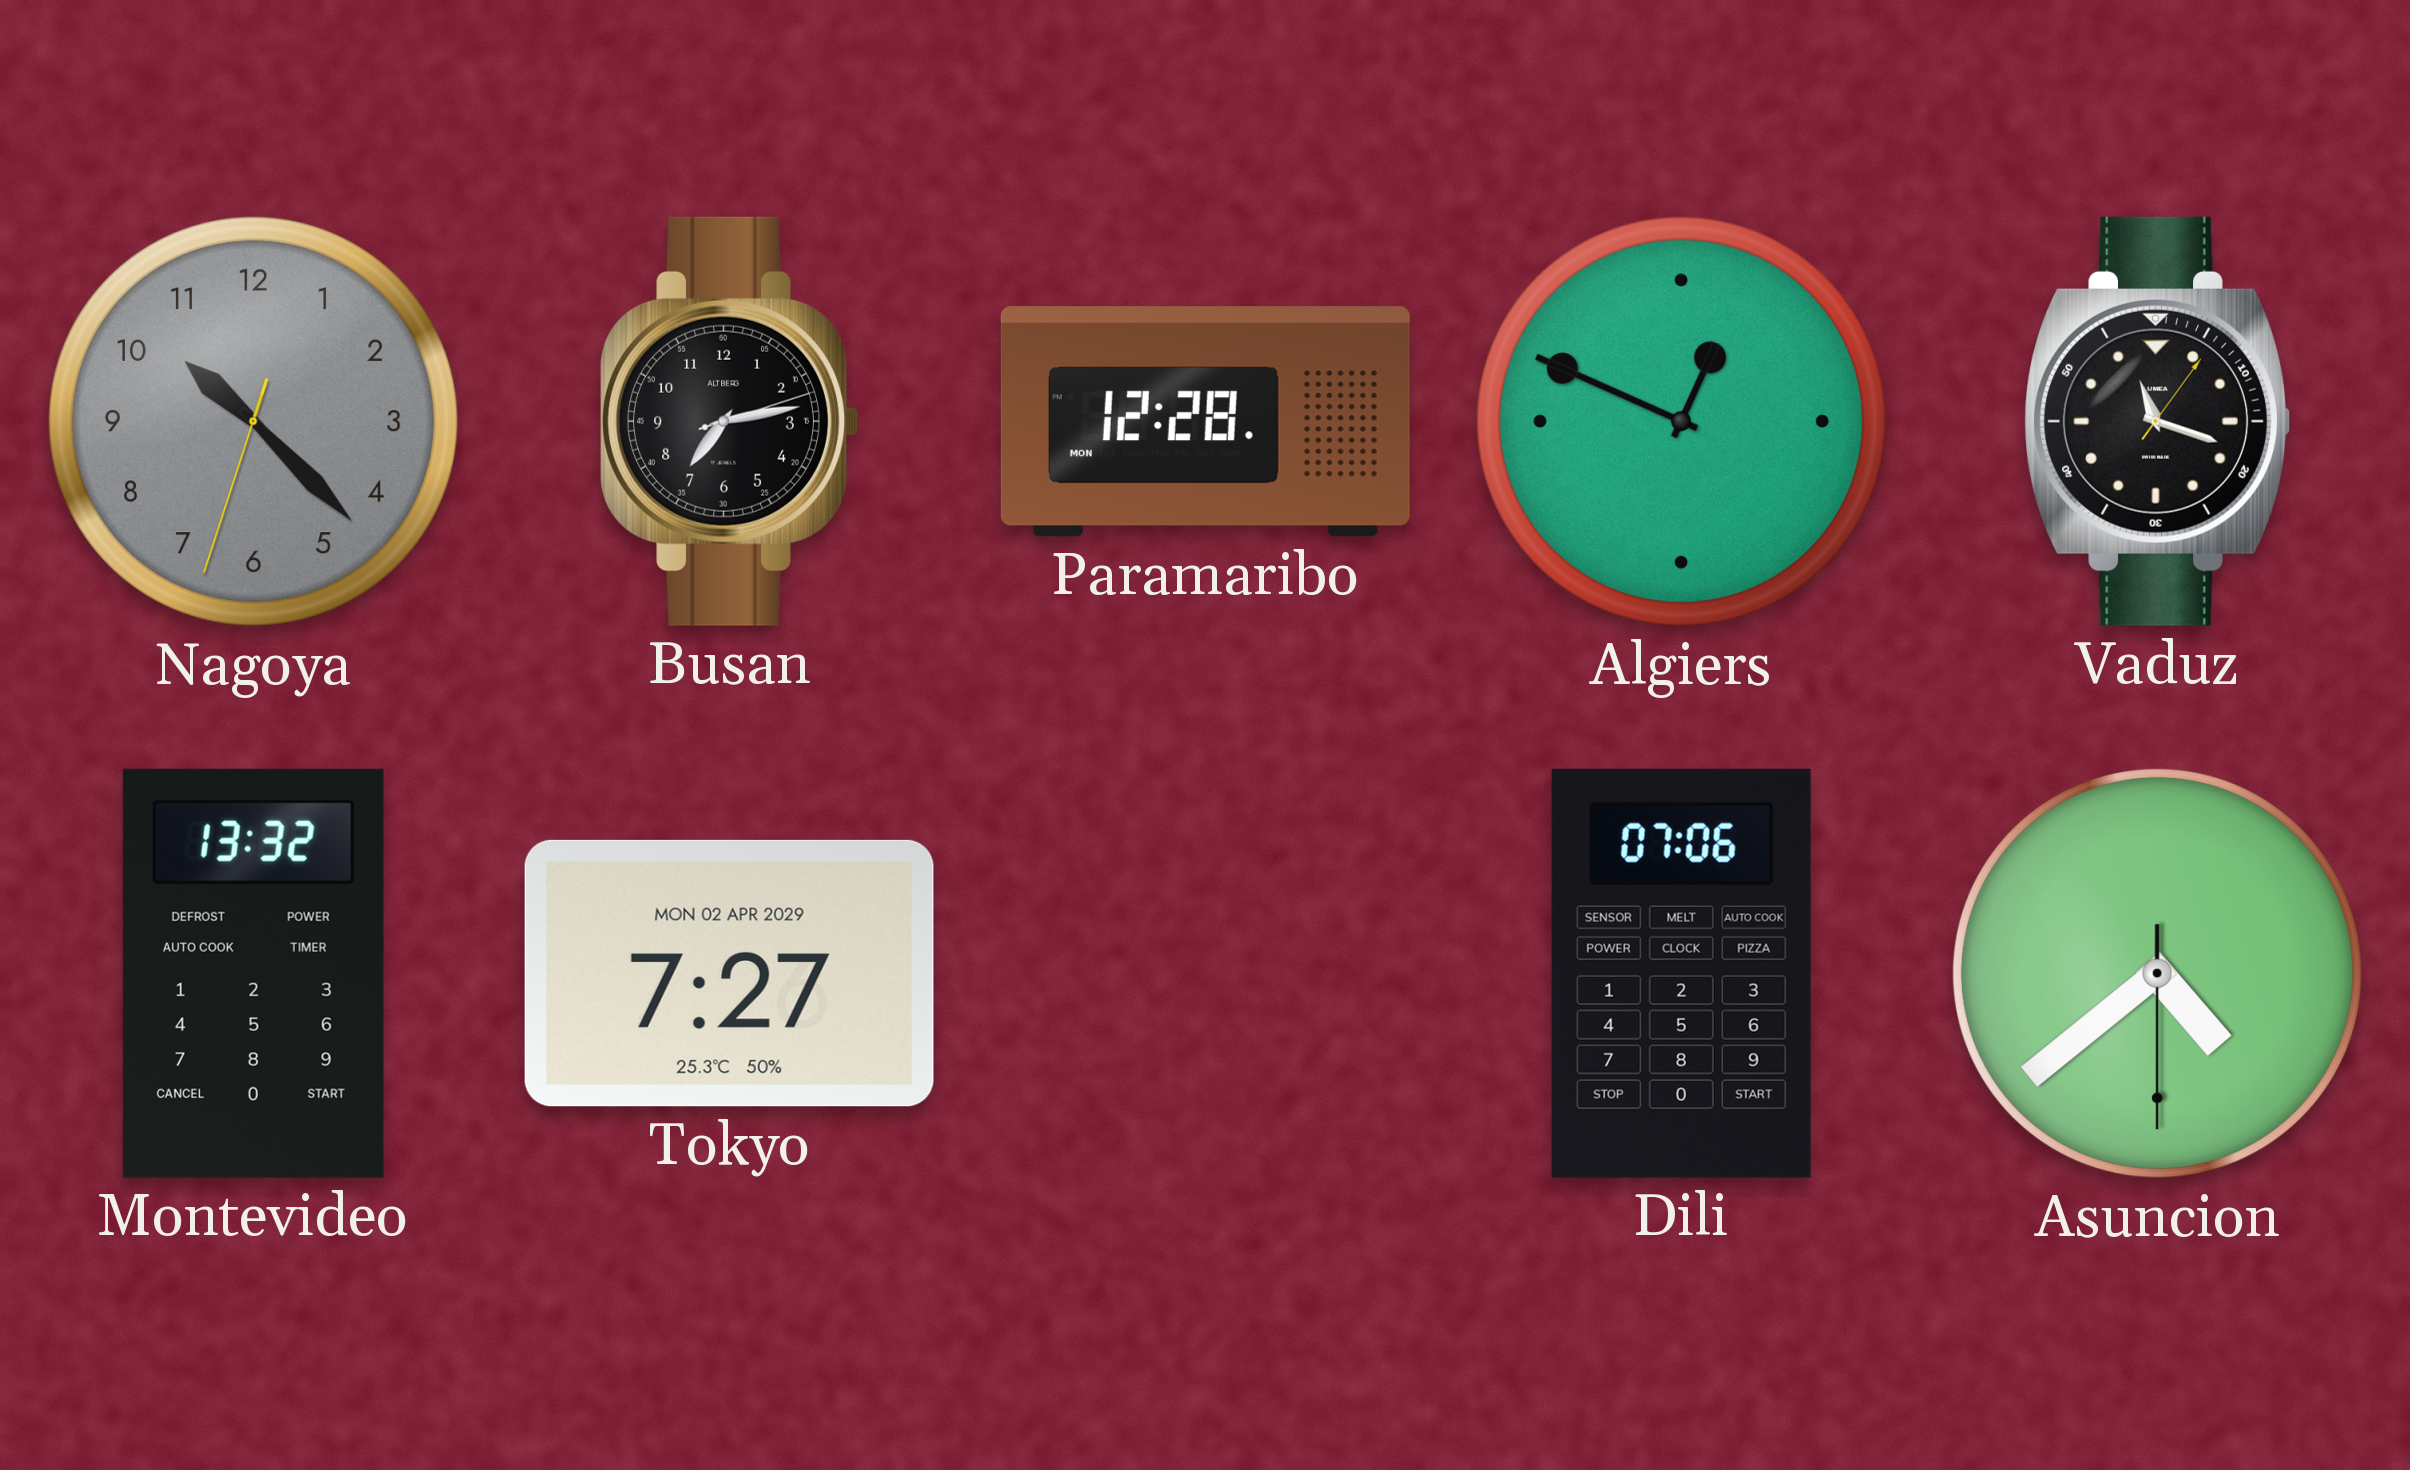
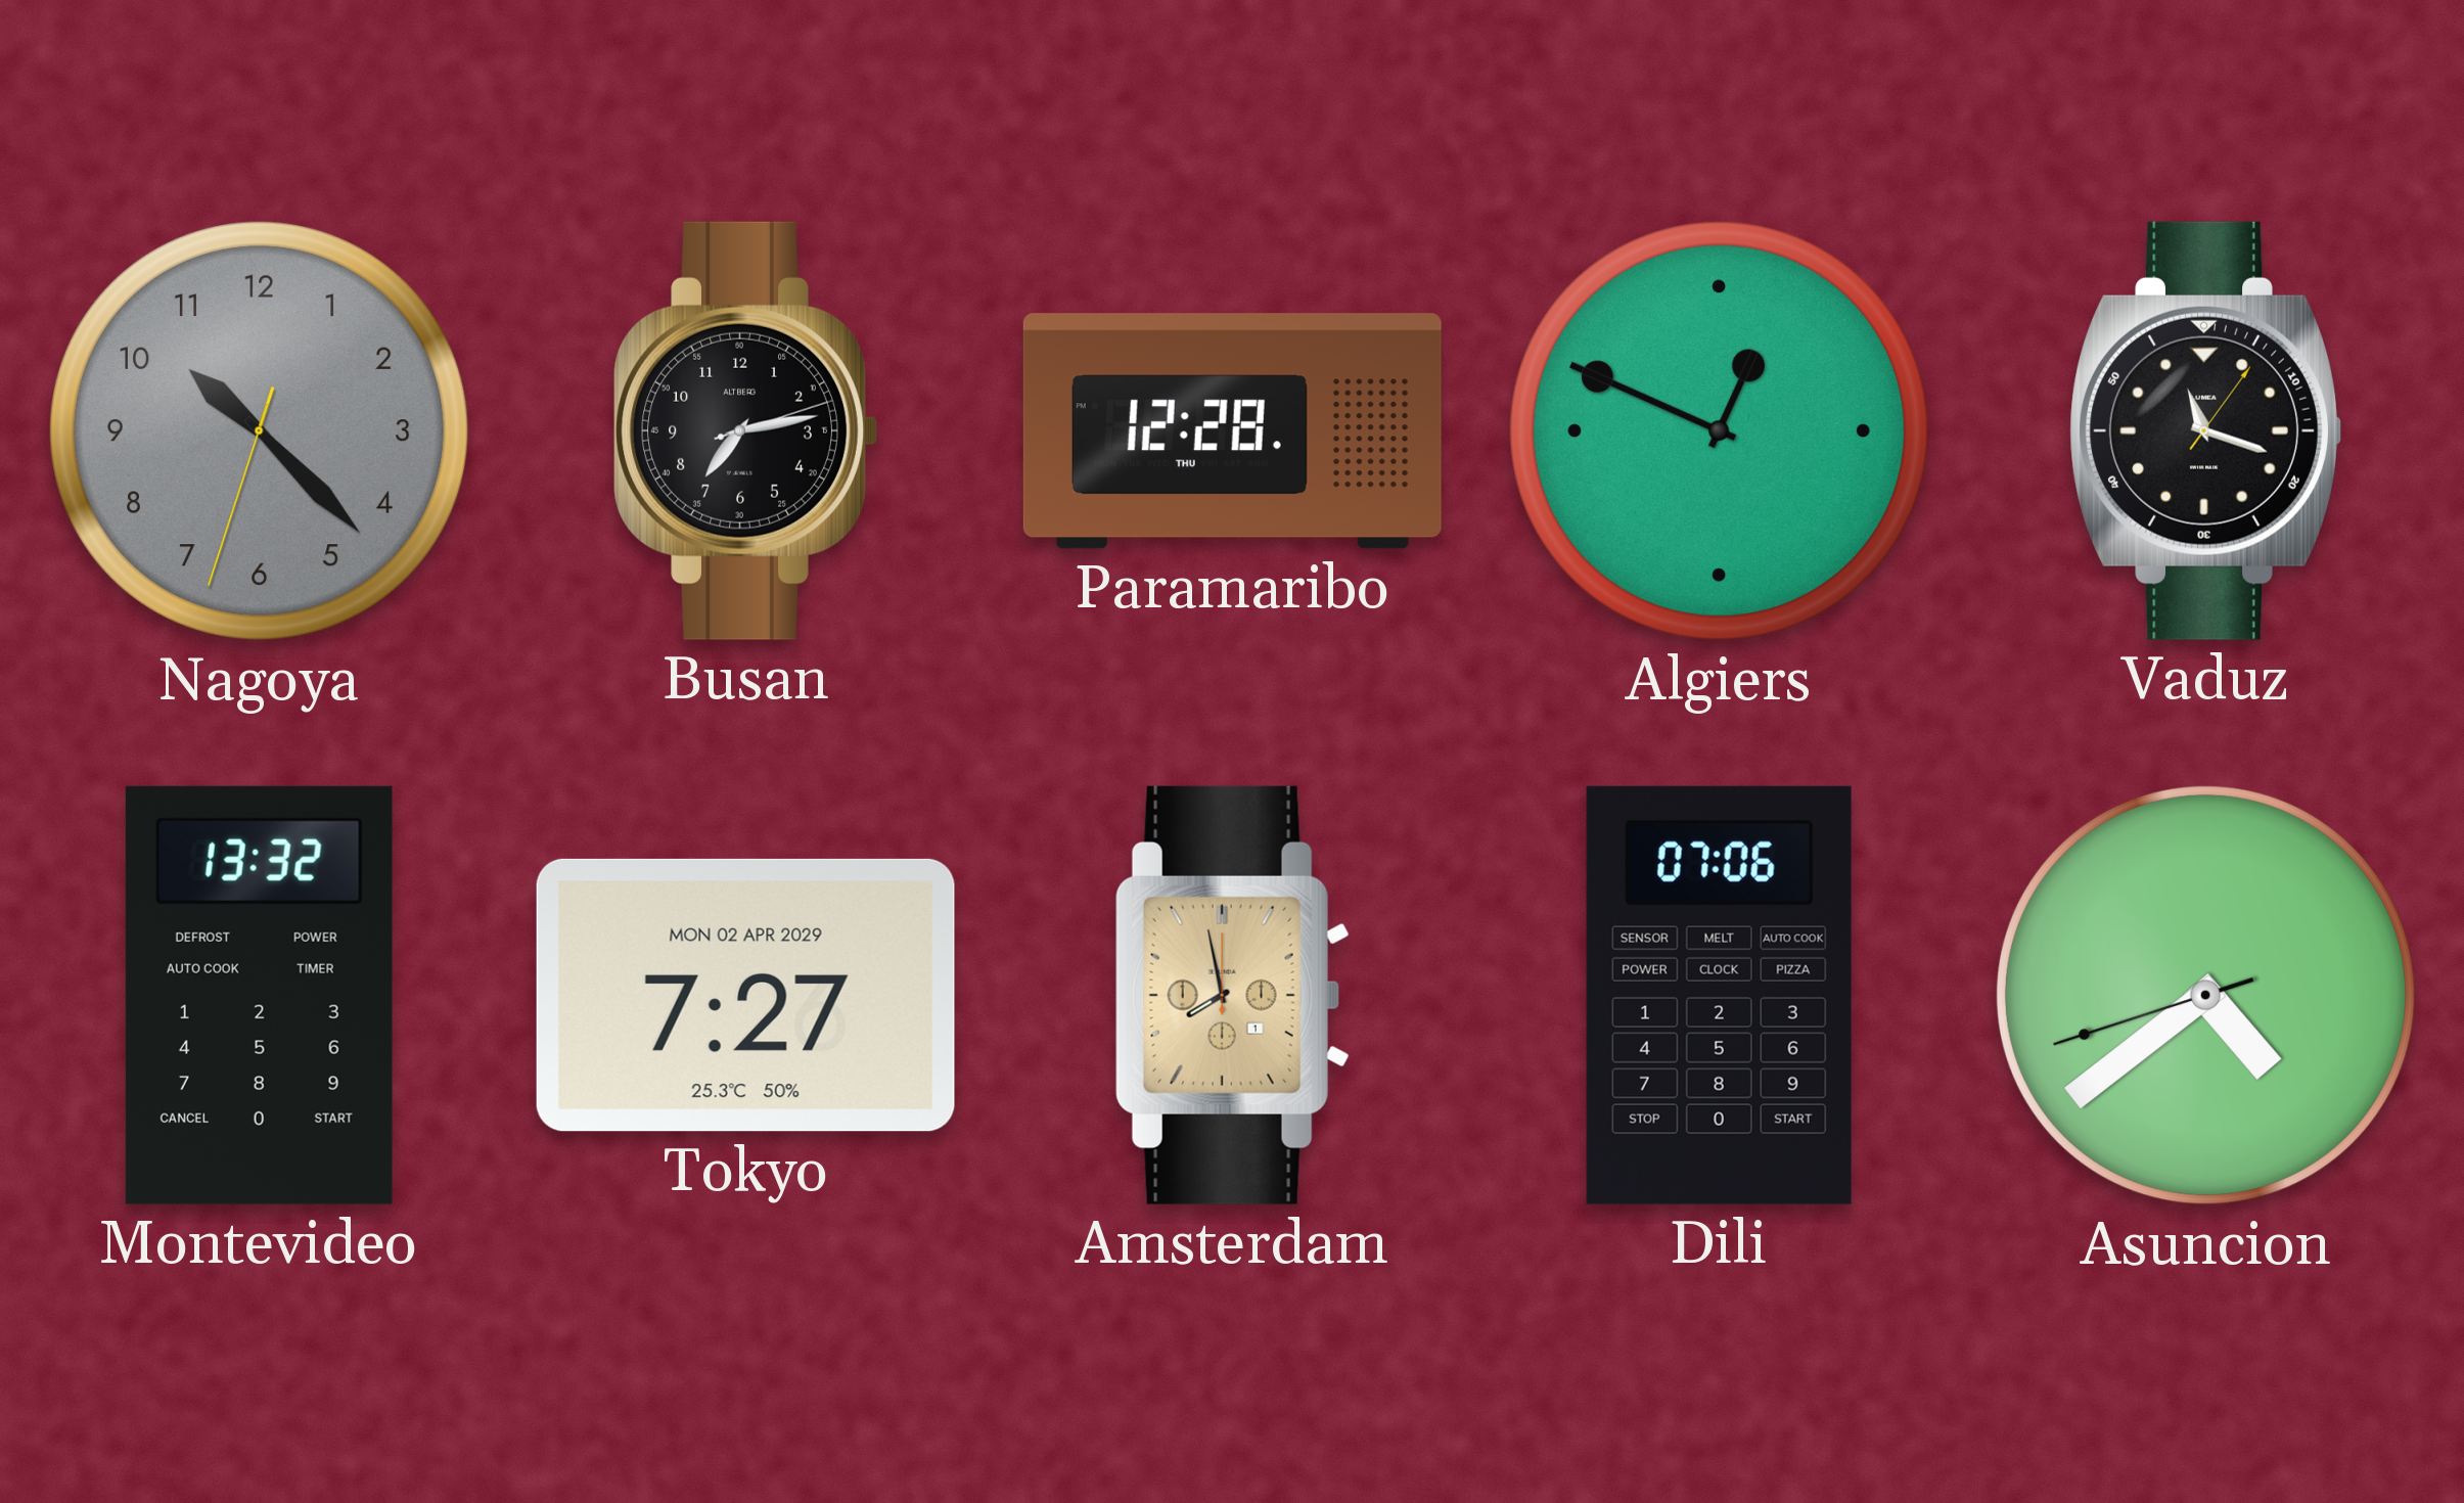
Paramaribo date: MON -> THU
Amsterdam: none -> 7:58
Asuncion: 4:38:30 -> 4:38:42
